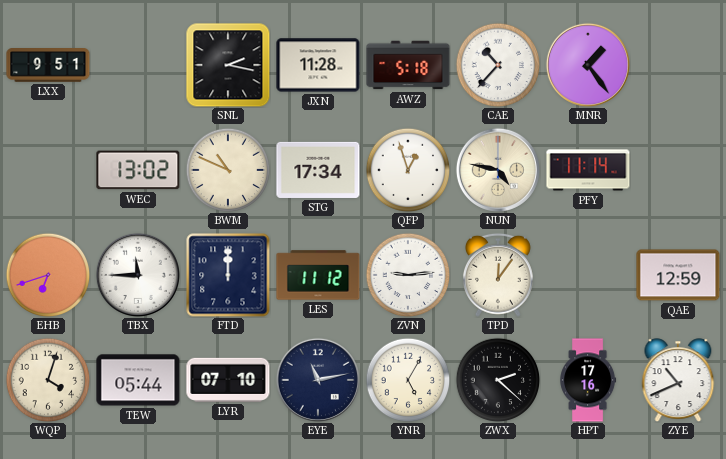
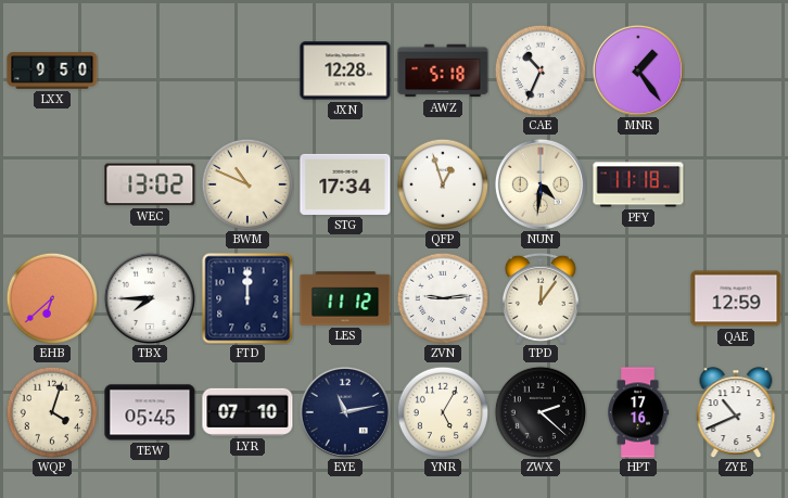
LXX: 9:51 -> 9:50
SNL: 2:17 -> none
JXN: 11:28 -> 12:28
CAE: 10:37 -> 10:34
NUN: 4:47 -> 4:31
PFY: 11:14 -> 11:18
EHB: 6:42 -> 6:38
TBX: 11:45 -> 7:45
TEW: 05:44 -> 05:45
